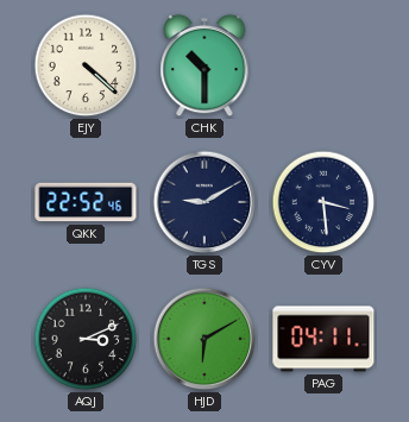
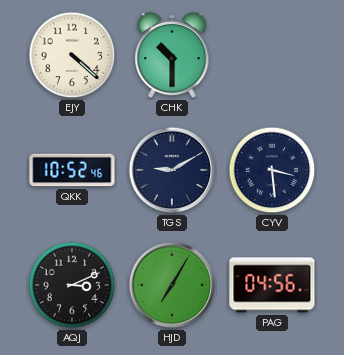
QKK: 22:52 -> 10:52
HJD: 6:10 -> 7:05
PAG: 04:11 -> 04:56
